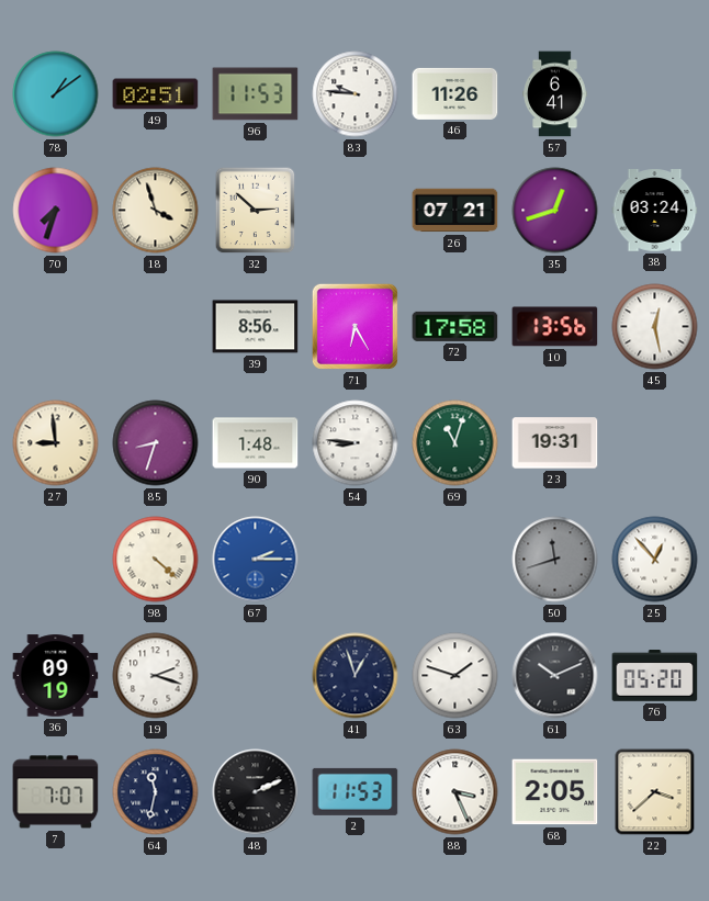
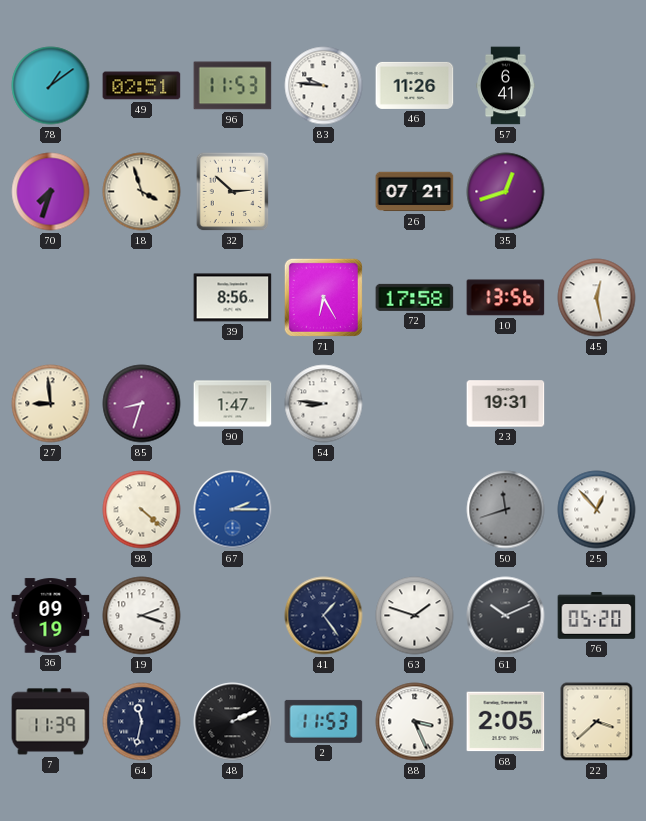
38: 03:24 -> none
90: 1:48 -> 1:47
69: 11:03 -> none
41: 12:57 -> 1:24
7: 7:07 -> 11:39
